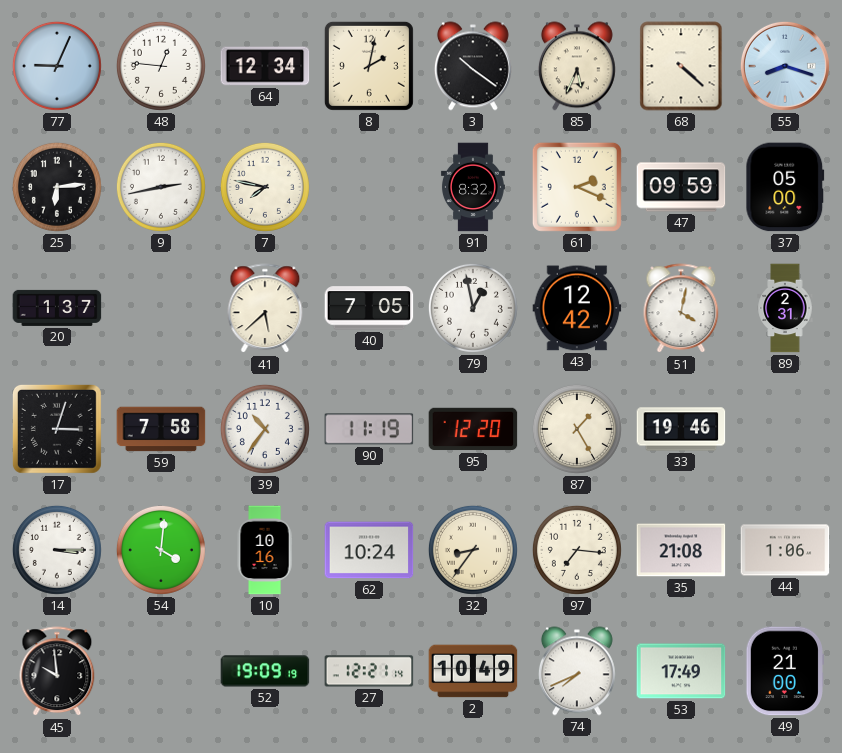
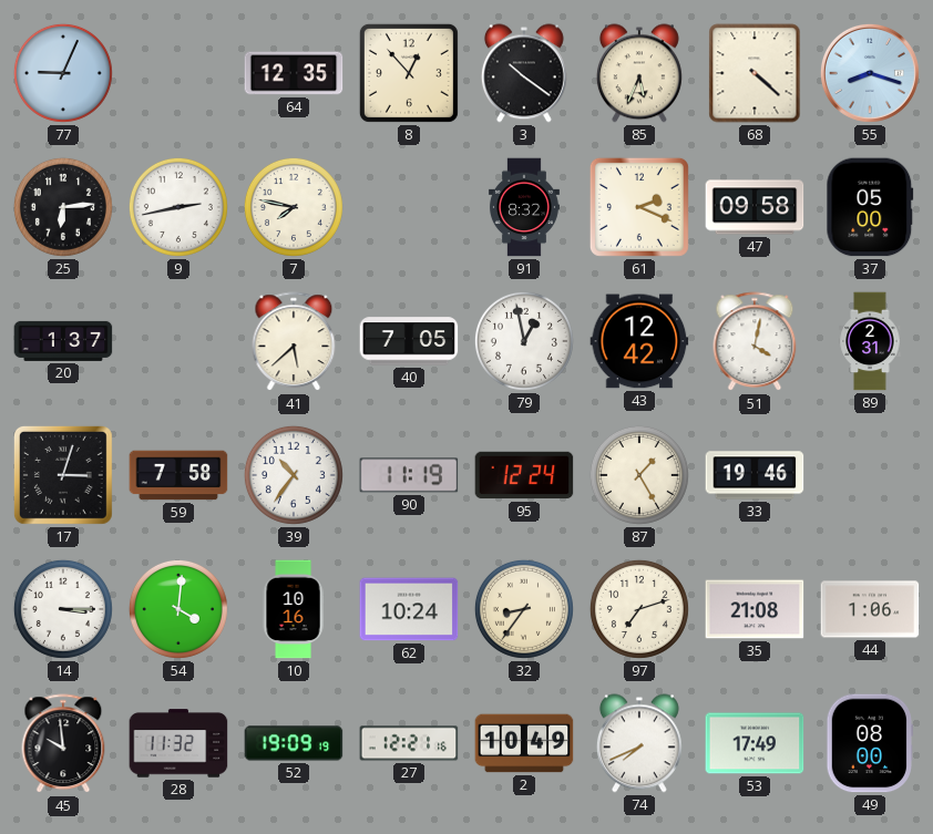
48: 12:46 -> none
64: 12:34 -> 12:35
8: 2:02 -> 12:53
47: 09:59 -> 09:58
95: 12:20 -> 12:24
97: 7:16 -> 7:12
28: none -> 11:32
27: 12:21:14 -> 12:21:16
49: 21:00 -> 08:00
